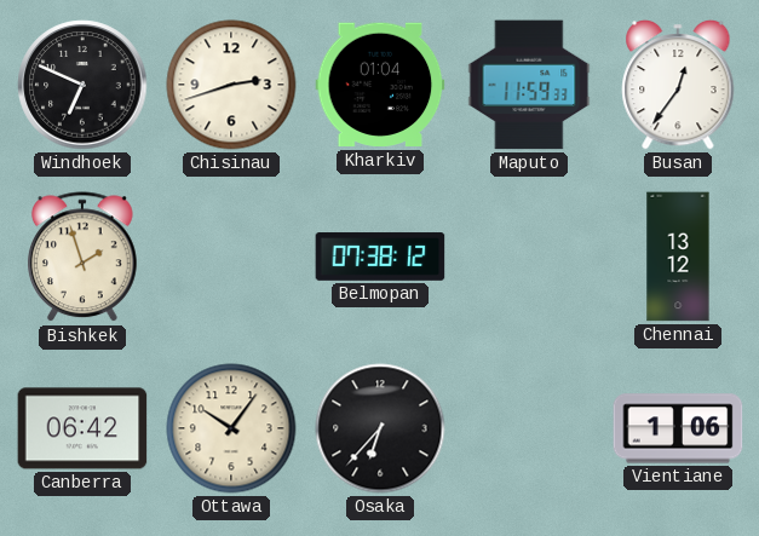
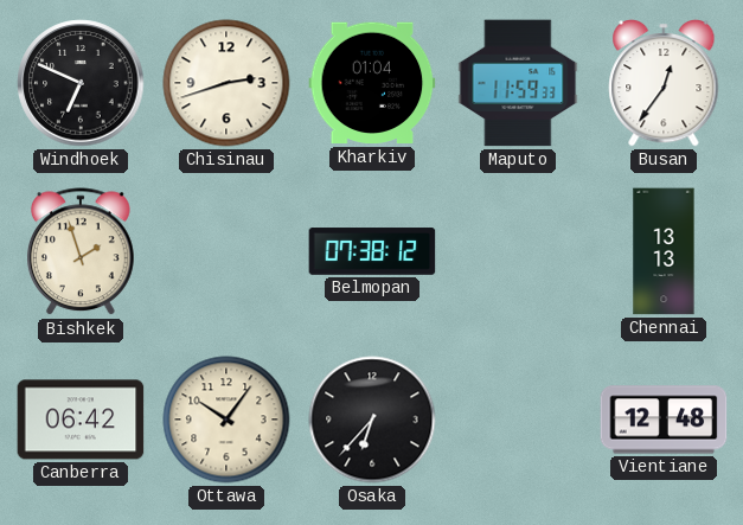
Chennai: 13:12 -> 13:13
Vientiane: 1:06 -> 12:48
